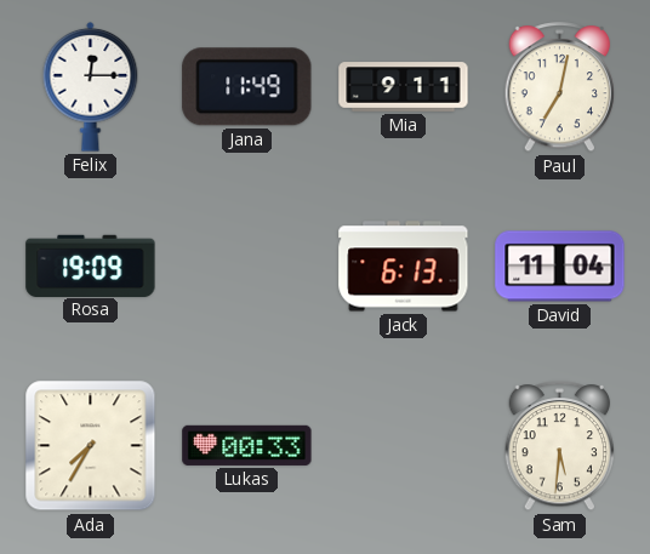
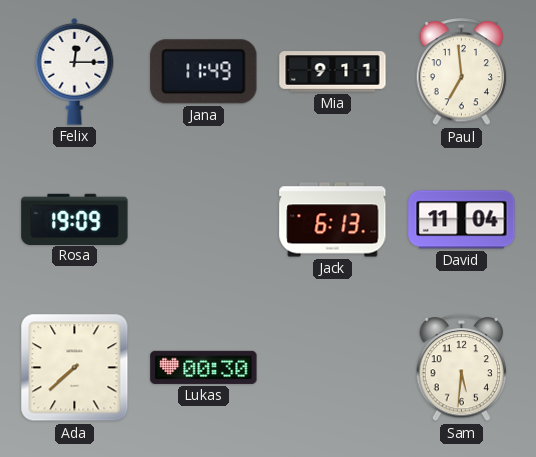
Paul: 7:02 -> 6:59
Ada: 7:35 -> 7:38
Lukas: 00:33 -> 00:30
